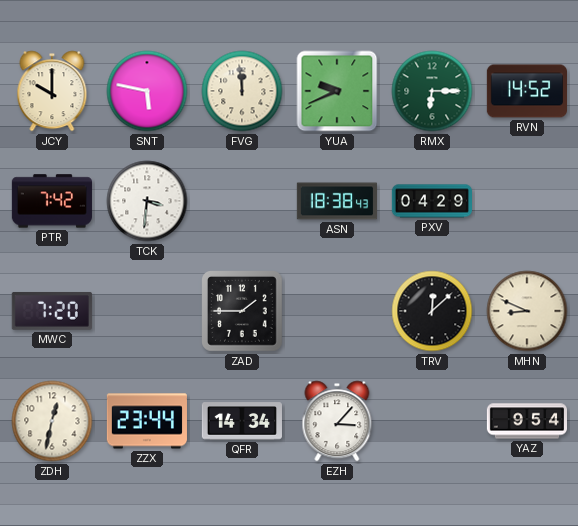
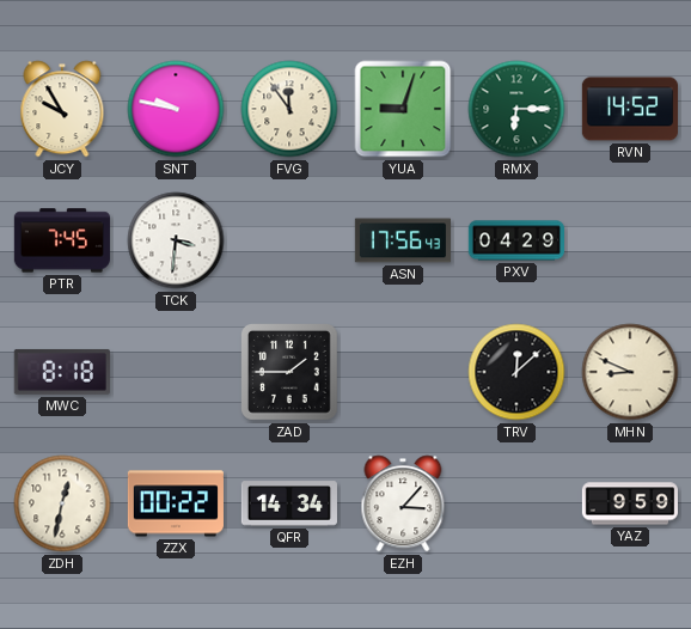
JCY: 10:00 -> 9:55
SNT: 5:47 -> 9:47
FVG: 11:59 -> 11:54
YUA: 9:41 -> 9:03
PTR: 7:42 -> 7:45
ASN: 18:38 -> 17:56
MWC: 7:20 -> 8:18
ZZX: 23:44 -> 00:22
YAZ: 9:54 -> 9:59
